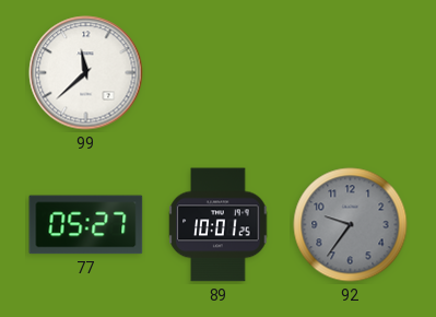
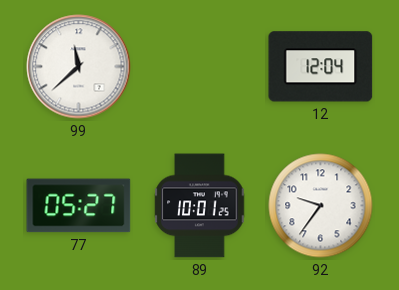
12: none -> 12:04
92 dial: grey -> white
